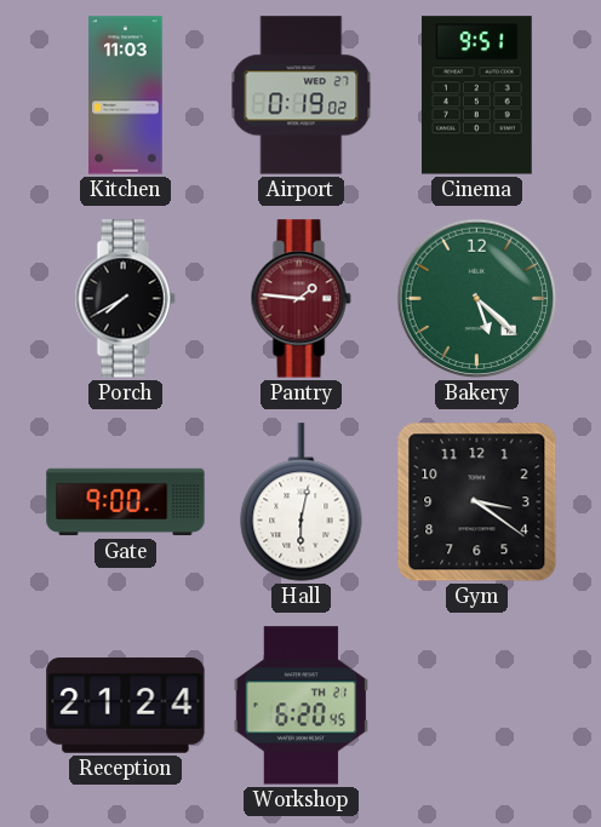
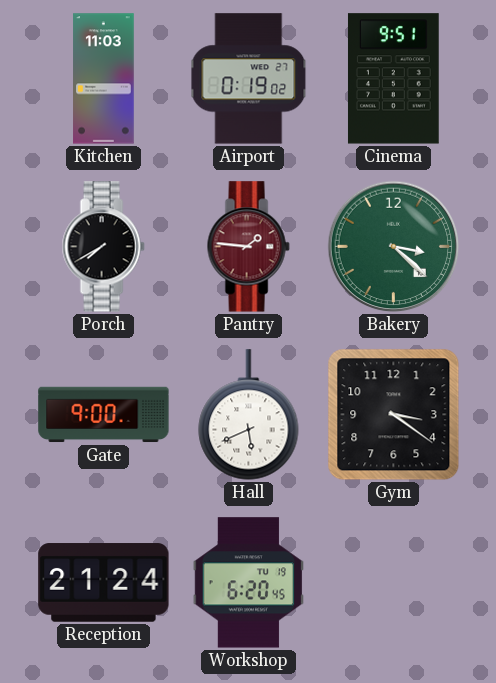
Bakery: 5:22 -> 3:22
Hall: 6:02 -> 5:41
Workshop date: TH 21 -> TU 19
